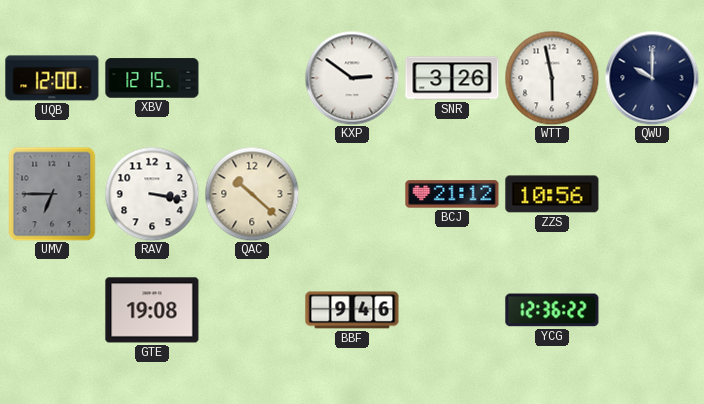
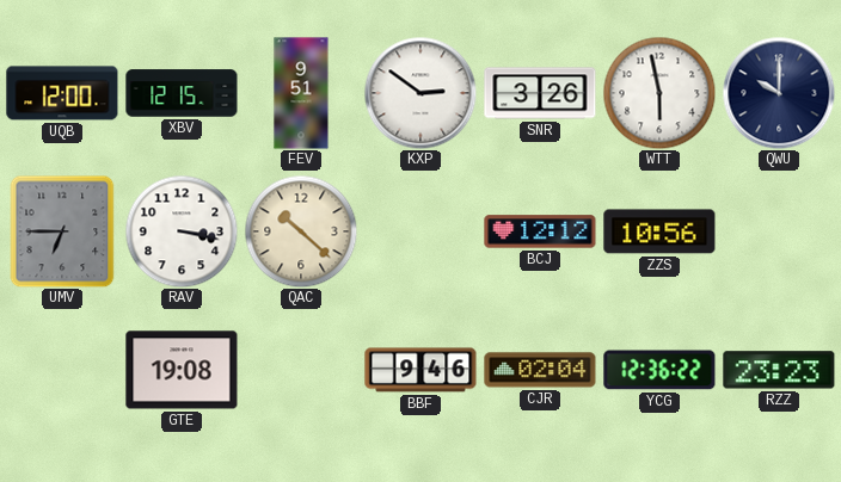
FEV: none -> 9:51
BCJ: 21:12 -> 12:12
CJR: none -> 02:04
RZZ: none -> 23:23
